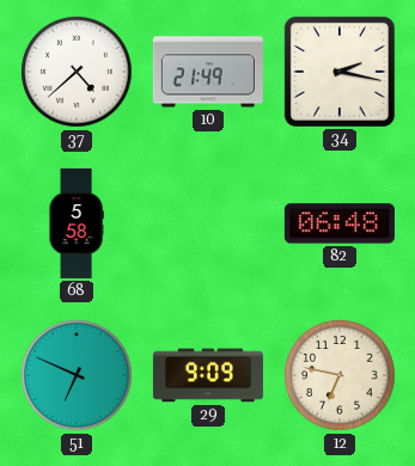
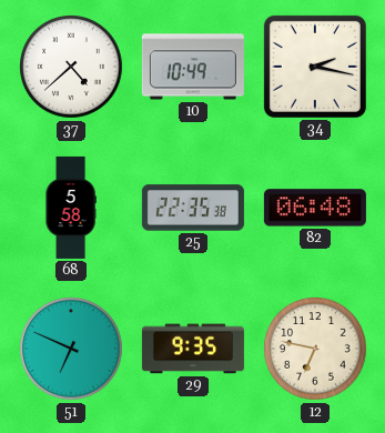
10: 21:49 -> 10:49
25: none -> 22:35
29: 9:09 -> 9:35
